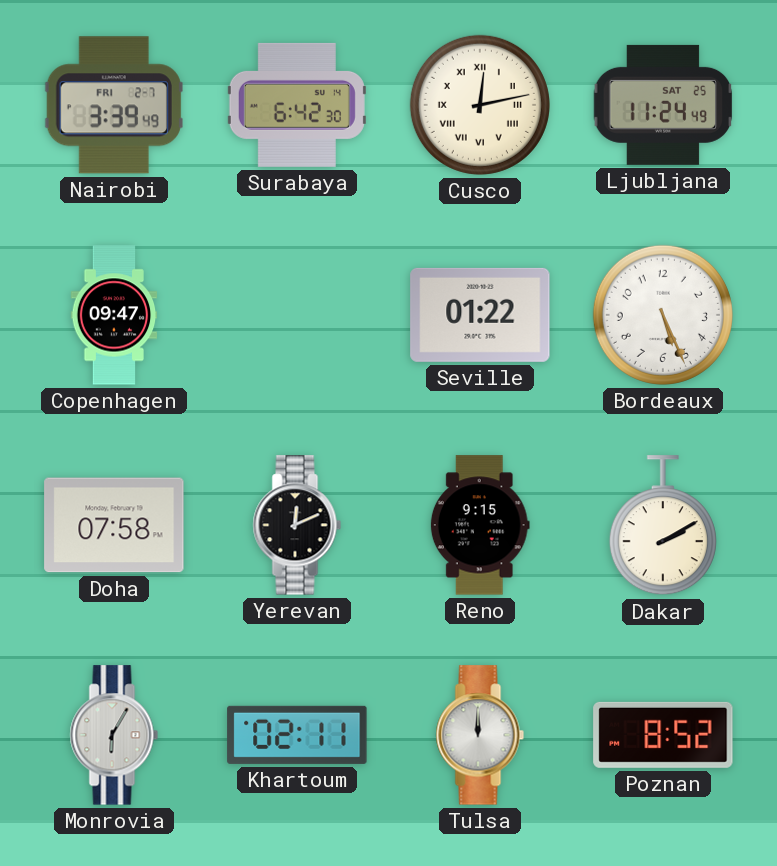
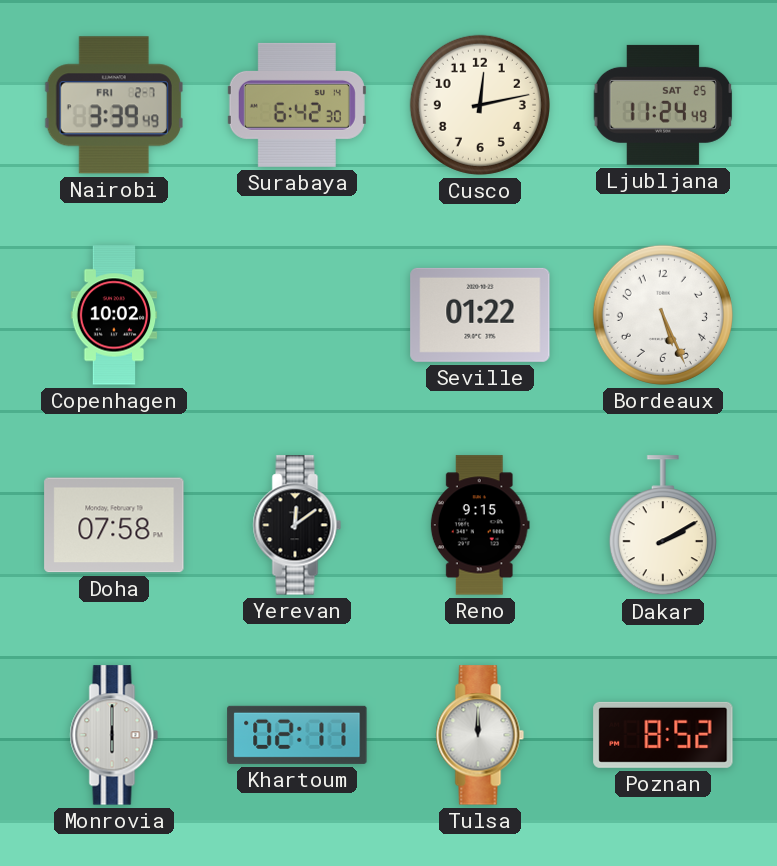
Cusco numerals: Roman -> Arabic
Copenhagen: 09:47 -> 10:02
Yerevan: 12:11 -> 12:09
Monrovia: 6:05 -> 6:00
